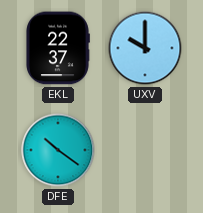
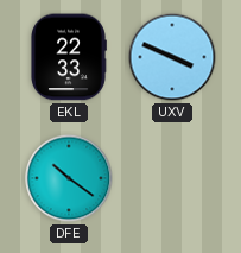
EKL: 22:37 -> 22:33
UXV: 10:00 -> 3:49
